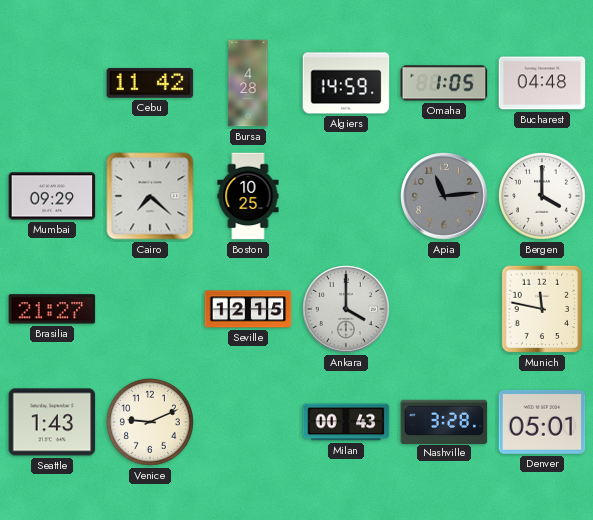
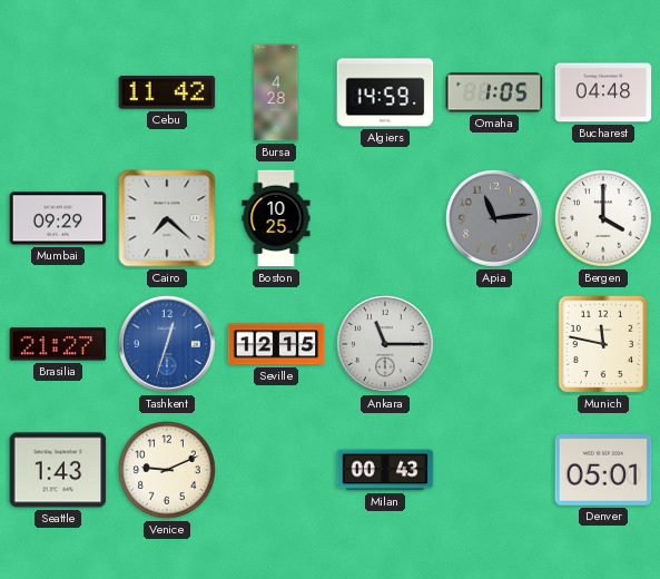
Tashkent: none -> 12:33
Ankara: 4:00 -> 11:15
Nashville: 3:28 -> none
